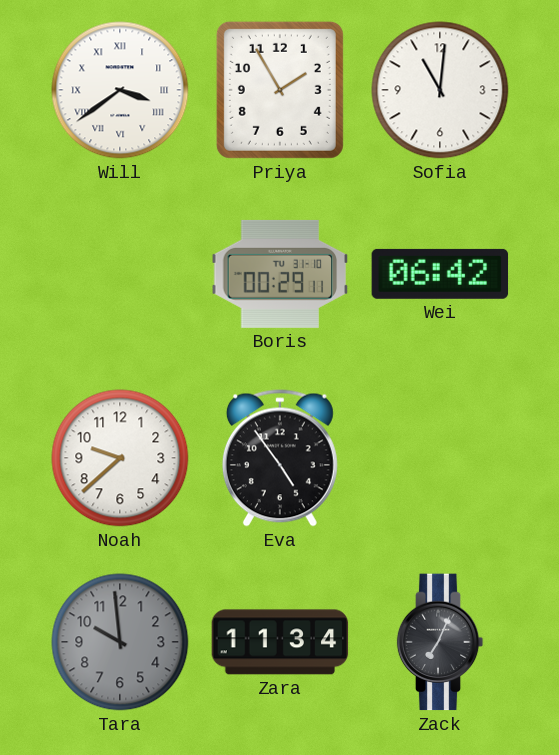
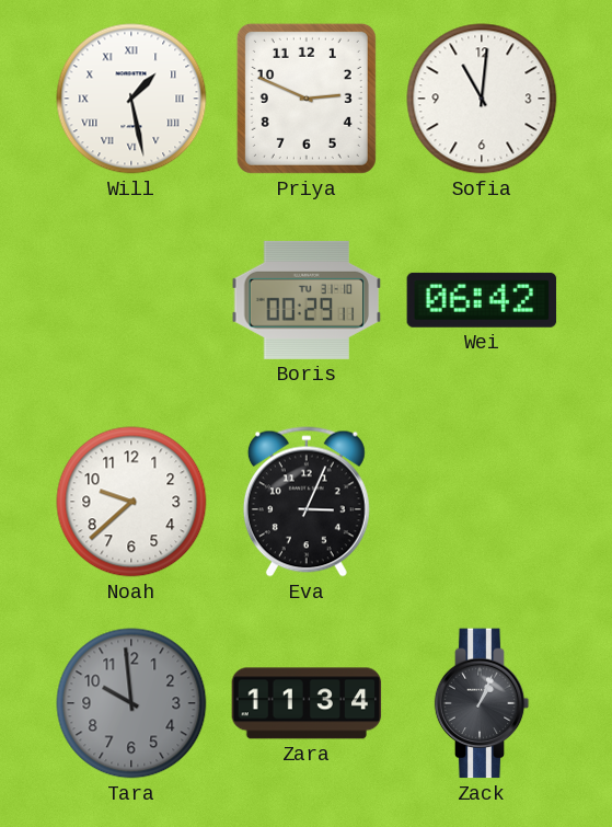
Will: 3:39 -> 1:28
Priya: 1:55 -> 2:49
Eva: 4:54 -> 3:04
Zack: 7:04 -> 1:04
